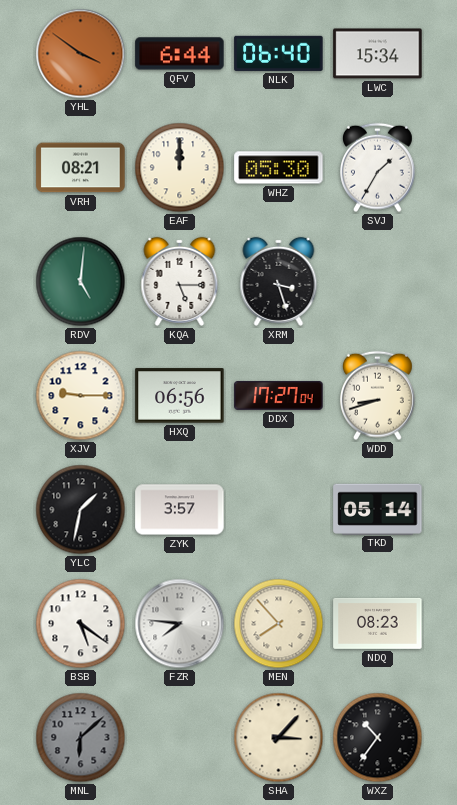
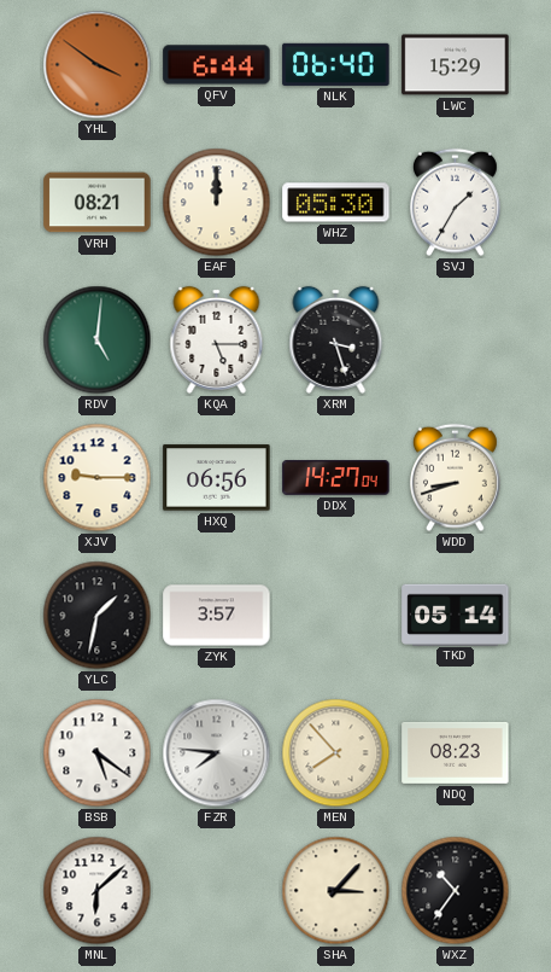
LWC: 15:34 -> 15:29
DDX: 17:27 -> 14:27
MNL dial: grey -> white
